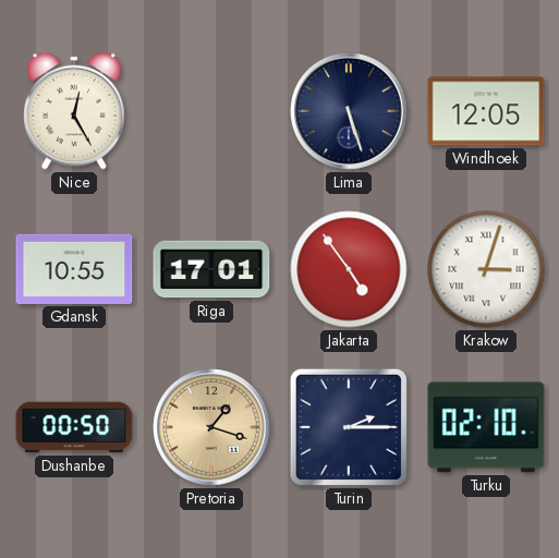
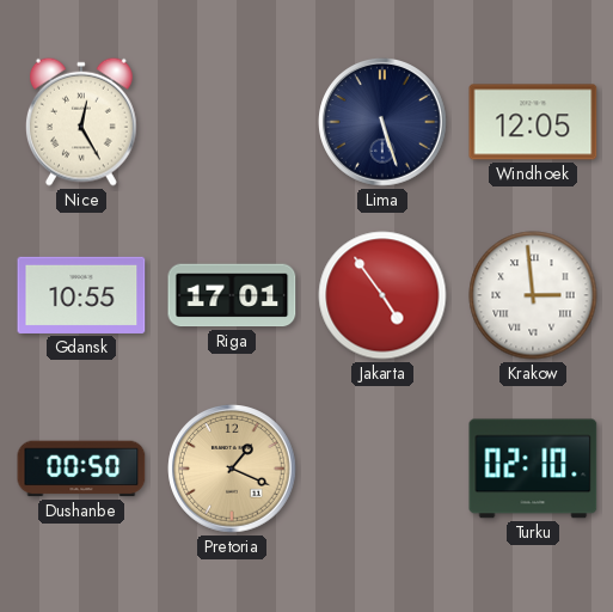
Krakow: 3:03 -> 2:59
Pretoria: 1:18 -> 1:19
Turin: 2:15 -> none
